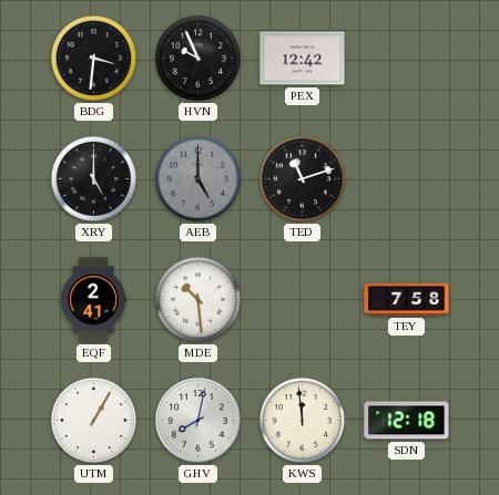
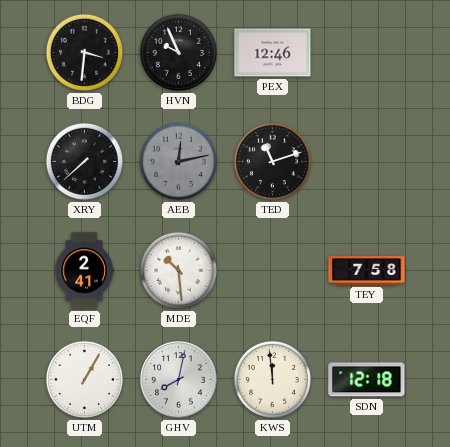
PEX: 12:42 -> 12:46
XRY: 5:00 -> 7:38
AEB: 5:00 -> 12:13
